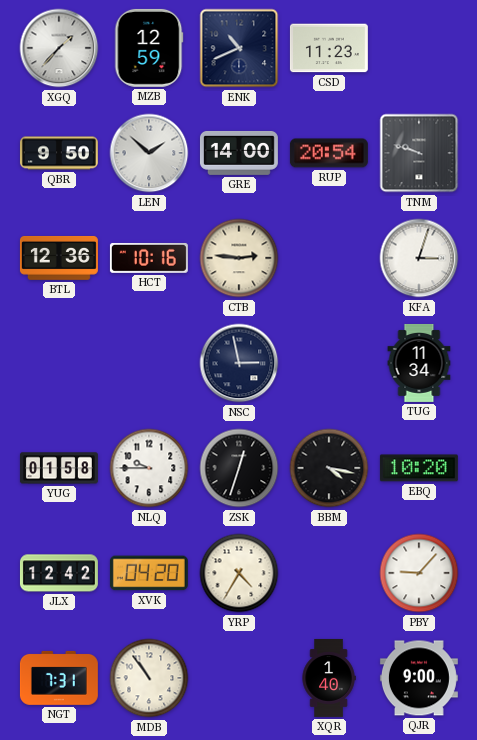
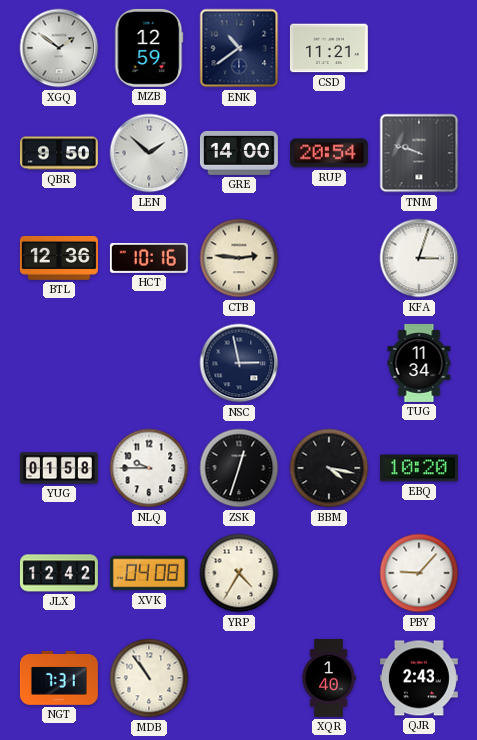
XGQ: 1:37 -> 1:51
ENK: 10:41 -> 10:39
CSD: 11:23 -> 11:21
XVK: 04:20 -> 04:08
QJR: 9:00 -> 2:43
